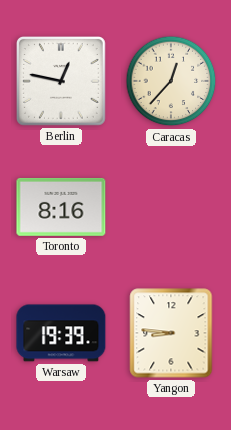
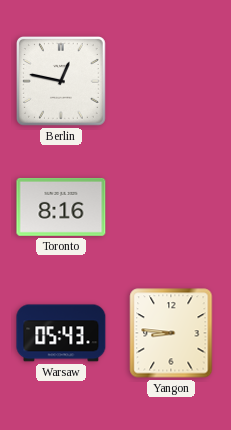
Caracas: 12:37 -> none
Warsaw: 19:39 -> 05:43
